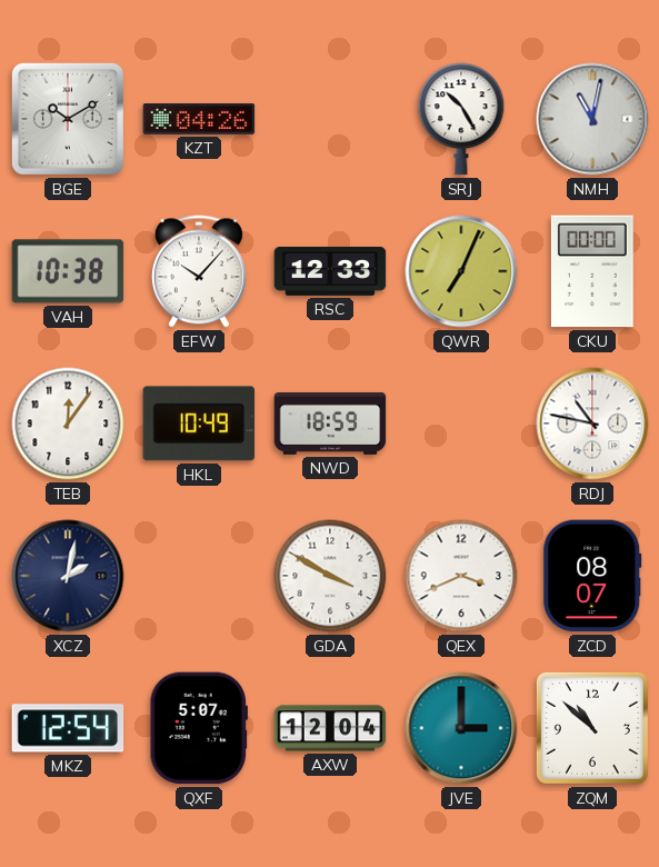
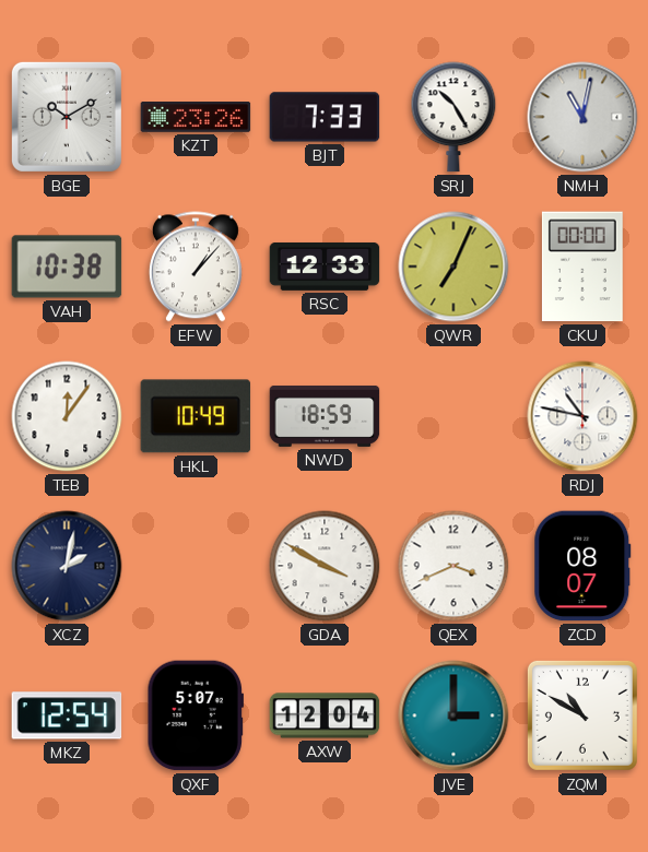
KZT: 04:26 -> 23:26
BJT: none -> 7:33
EFW: 10:07 -> 1:07
ZQM: 10:52 -> 10:50
